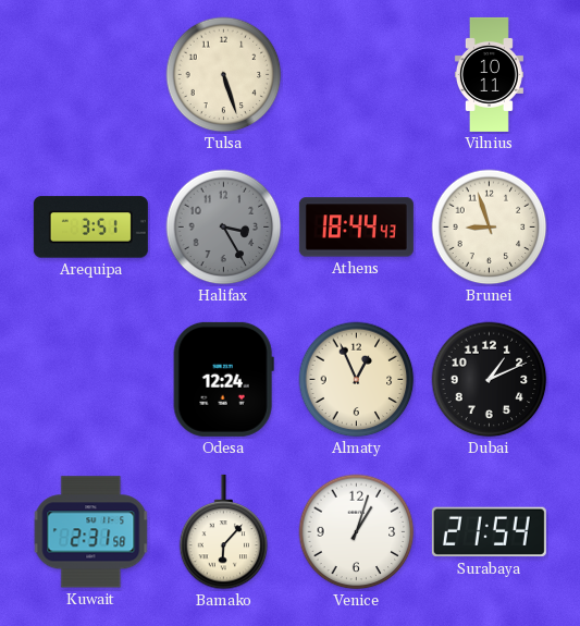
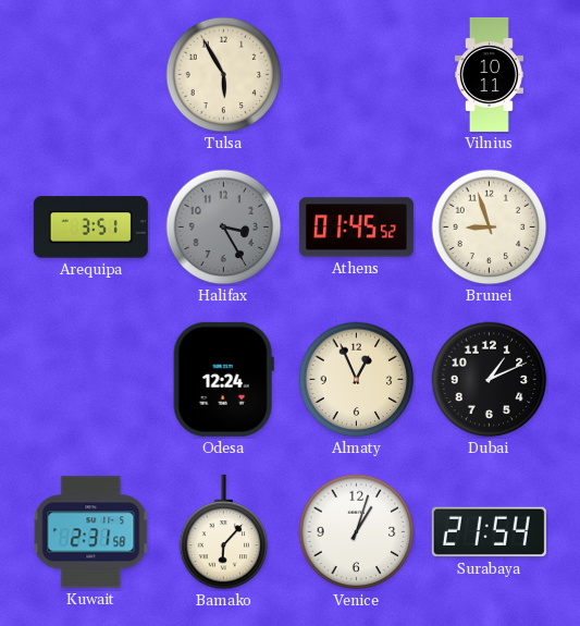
Tulsa: 5:27 -> 5:55
Athens: 18:44 -> 01:45
